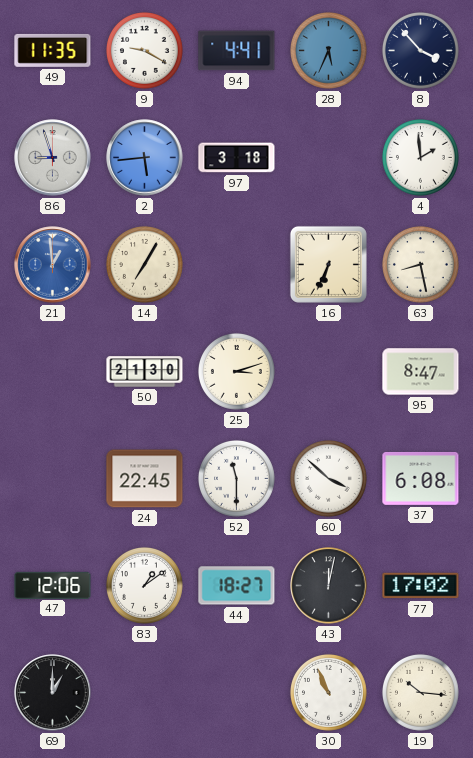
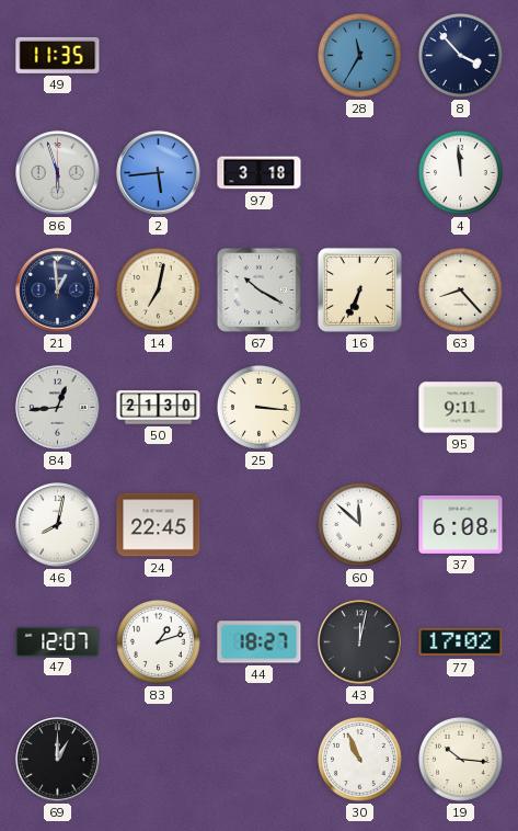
9: 9:20 -> none
94: 4:41 -> none
28: 5:34 -> 11:35
86: 8:57 -> 5:57
4: 1:59 -> 11:59
21 dial: blue -> navy
14: 7:05 -> 7:02
67: none -> 10:20
63: 8:28 -> 8:23
84: none -> 12:44
25: 3:12 -> 3:16
95: 8:47 -> 9:11
46: none -> 8:02
52: 11:30 -> none
60: 3:52 -> 11:52
47: 12:06 -> 12:07
83: 1:09 -> 1:12
